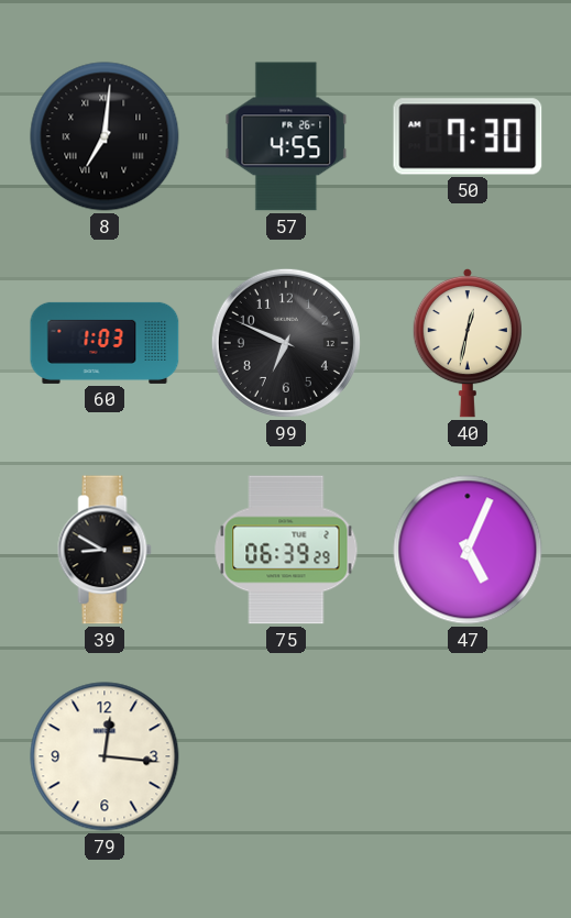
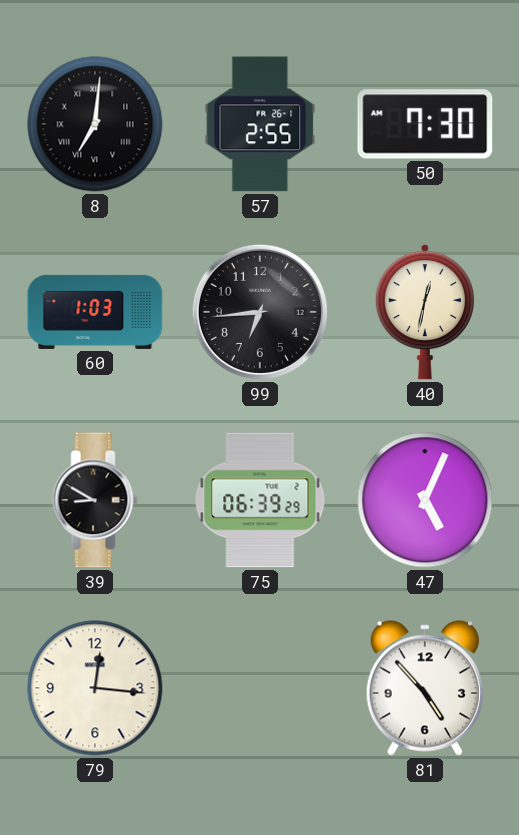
57: 4:55 -> 2:55
99: 6:49 -> 6:44
81: none -> 4:53
